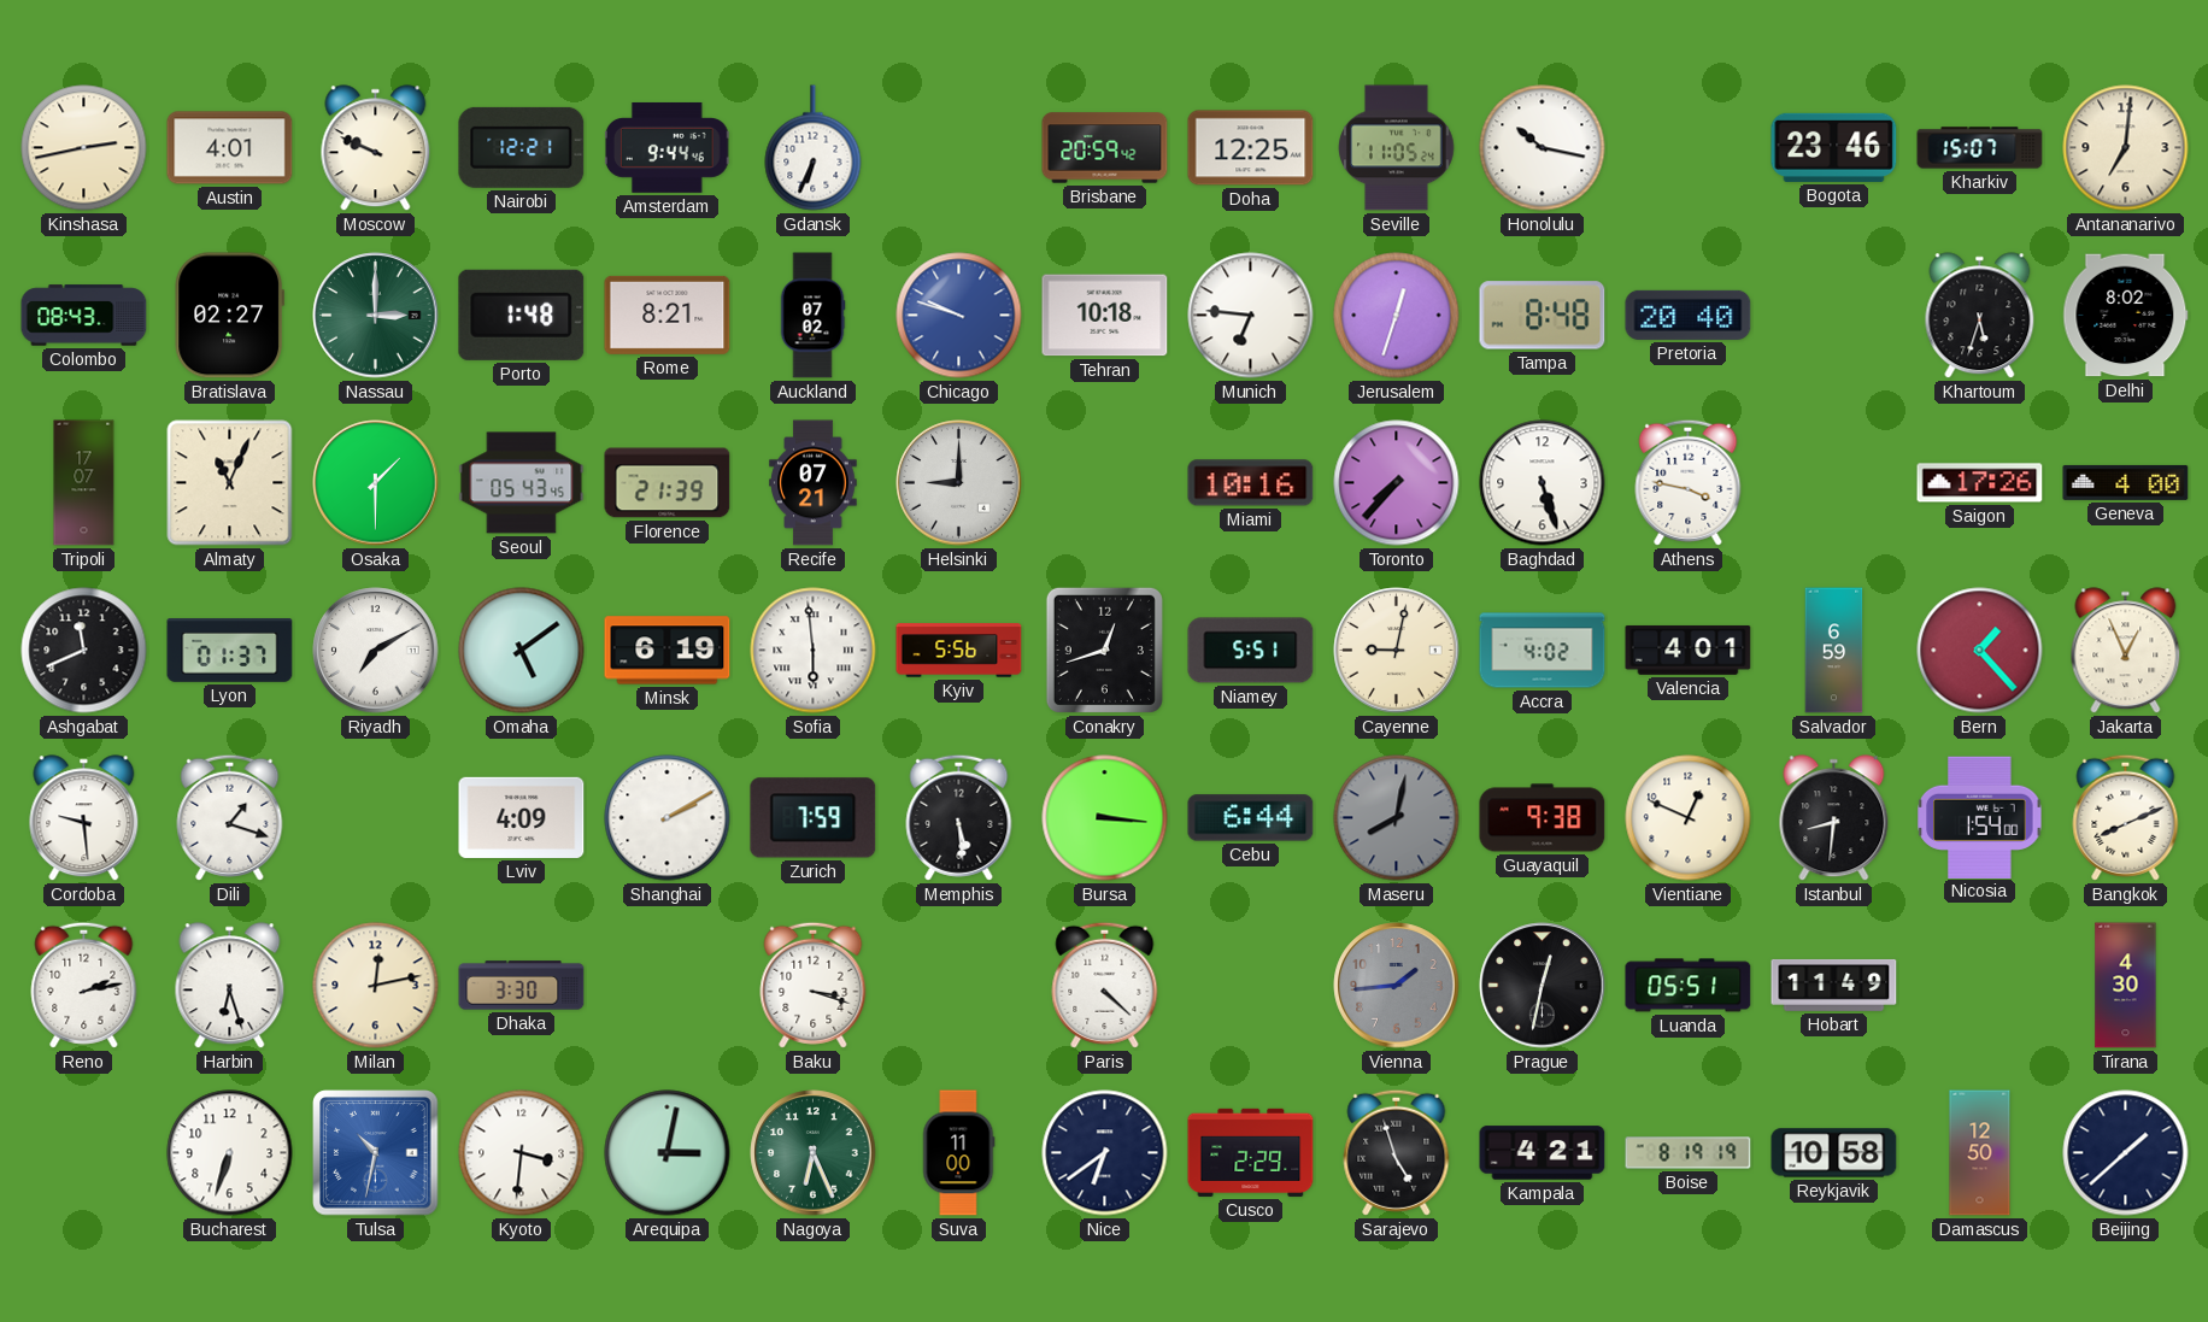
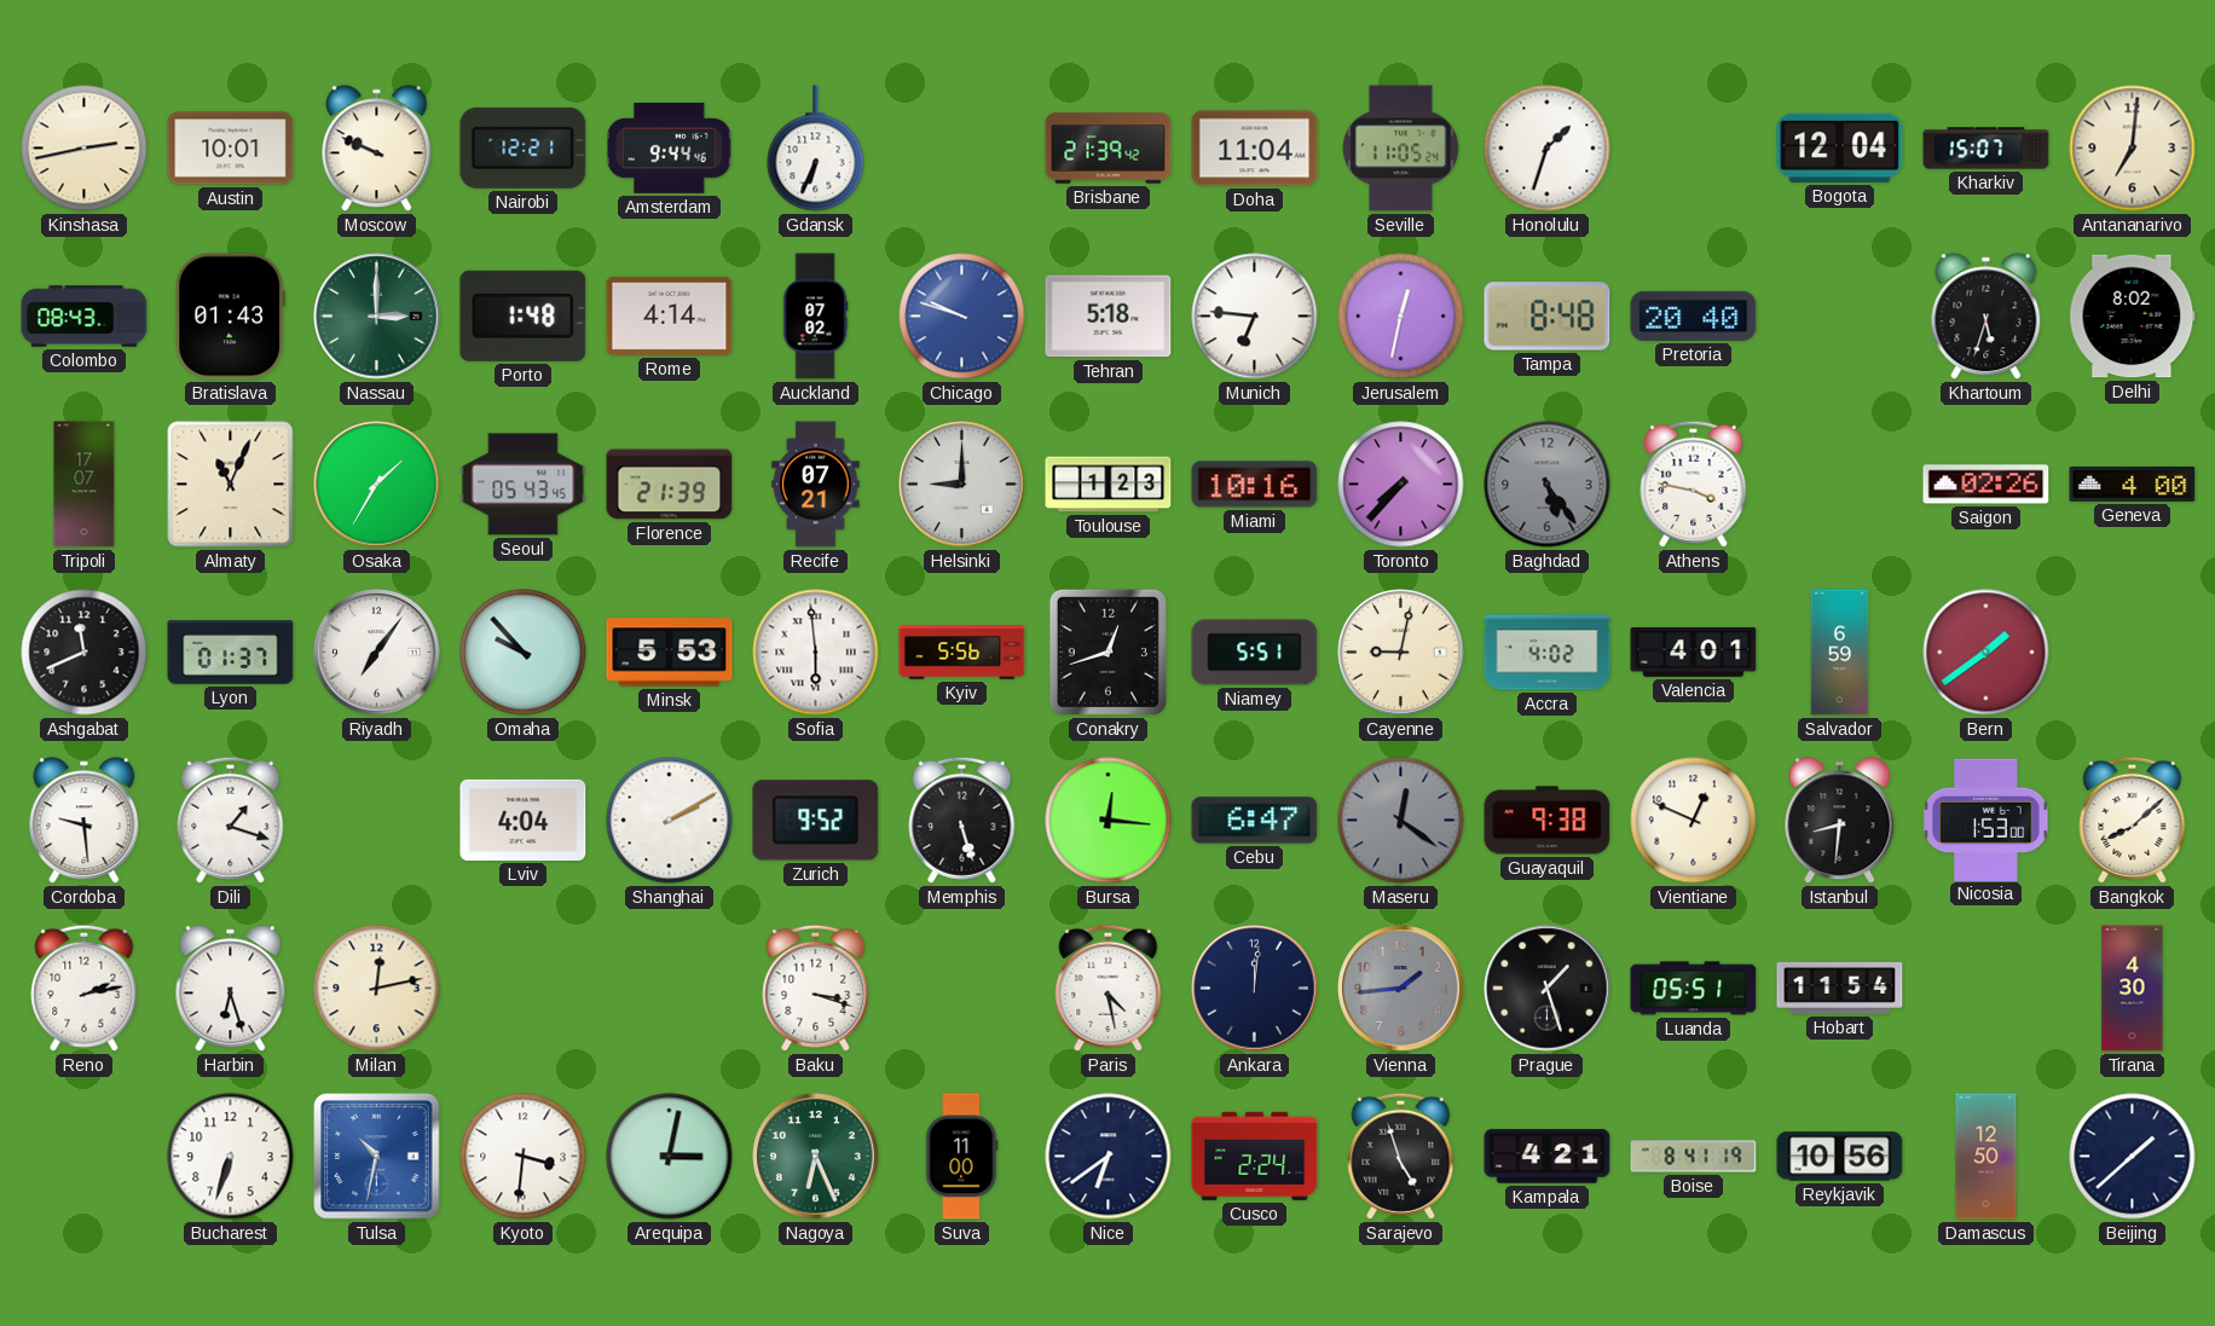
Austin: 4:01 -> 10:01
Brisbane: 20:59 -> 21:39
Doha: 12:25 -> 11:04
Honolulu: 10:17 -> 1:33
Bogota: 23:46 -> 12:04
Bratislava: 02:27 -> 01:43
Rome: 8:21 -> 4:14
Tehran: 10:18 -> 5:18
Jerusalem: 12:33 -> 12:32
Osaka: 1:30 -> 1:35
Toulouse: none -> 1:23
Baghdad: 5:27 -> 5:24
Baghdad dial: white -> grey
Saigon: 17:26 -> 02:26
Riyadh: 7:10 -> 7:06
Omaha: 5:09 -> 9:53
Minsk: 6:19 -> 5:53
Bern: 1:23 -> 1:39
Jakarta: 12:56 -> none
Lviv: 4:09 -> 4:04
Zurich: 7:59 -> 9:52
Memphis: 5:29 -> 5:27
Bursa: 3:16 -> 12:16
Cebu: 6:44 -> 6:47
Maseru: 8:02 -> 12:21
Nicosia: 1:54 -> 1:53
Bangkok: 8:11 -> 8:08
Dhaka: 3:30 -> none
Paris: 4:22 -> 4:28
Ankara: none -> 12:01
Prague: 12:32 -> 1:27
Hobart: 11:49 -> 11:54
Cusco: 2:29 -> 2:24
Boise: 8:19 -> 8:41
Reykjavik: 10:58 -> 10:56
